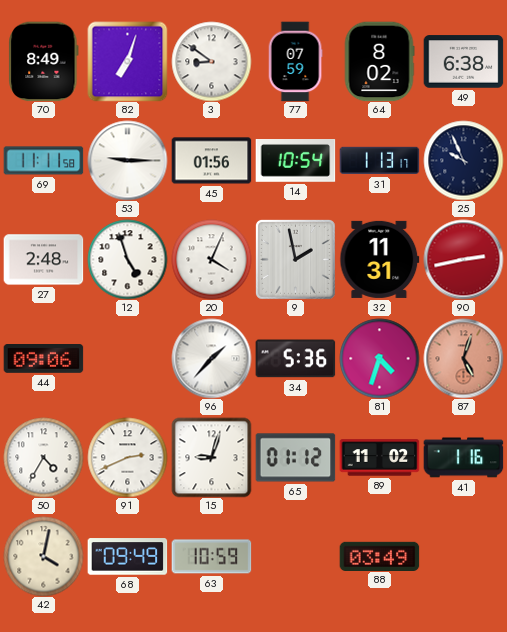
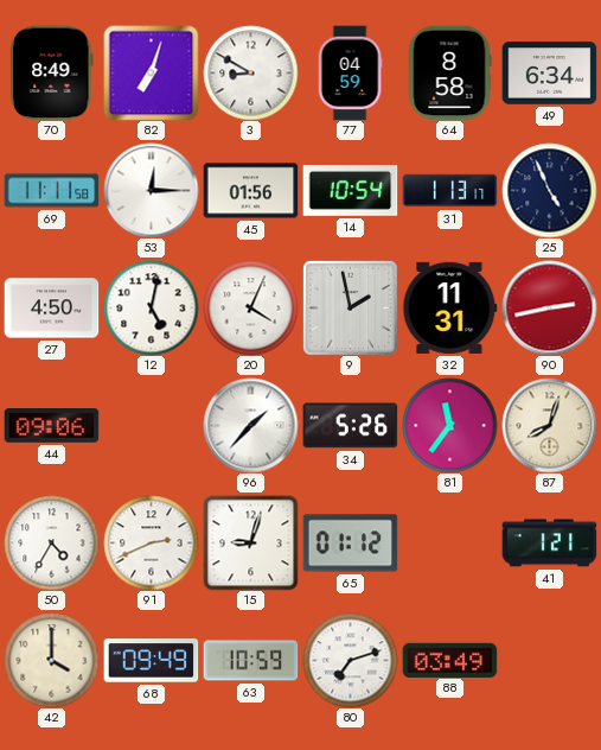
3: 8:51 -> 8:50
77: 07:59 -> 04:59
64: 8:02 -> 8:58
49: 6:38 -> 6:34
53: 9:15 -> 12:15
25: 9:56 -> 4:56
27: 2:48 -> 4:50
12: 4:57 -> 5:02
34: 5:36 -> 5:26
81: 4:33 -> 11:36
87: 5:03 -> 8:03
87 dial: salmon -> cream
89: 11:02 -> none
41: 1:16 -> 1:21
42: 4:02 -> 4:00
80: none -> 7:12
